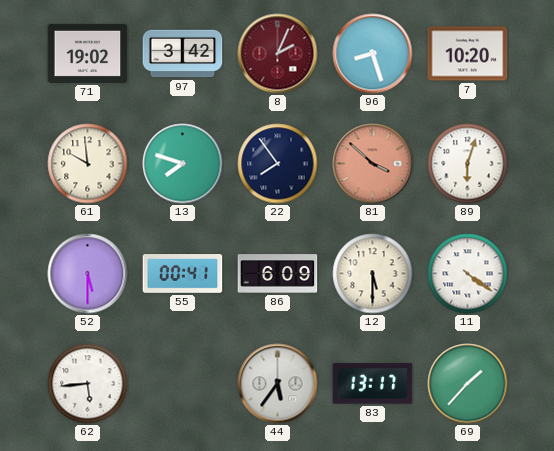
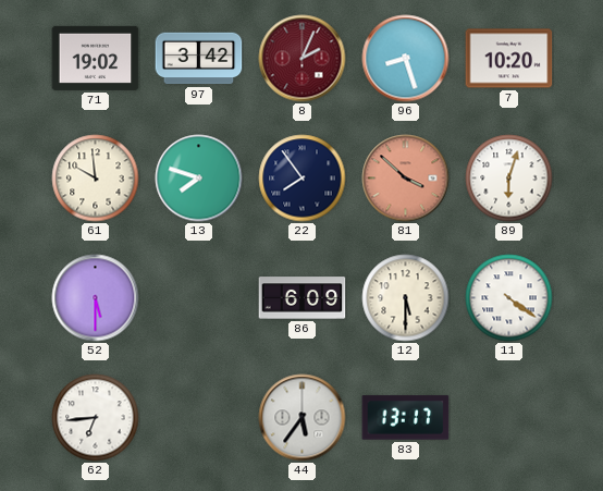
55: 00:41 -> none
62: 5:44 -> 6:44
69: 1:37 -> none
